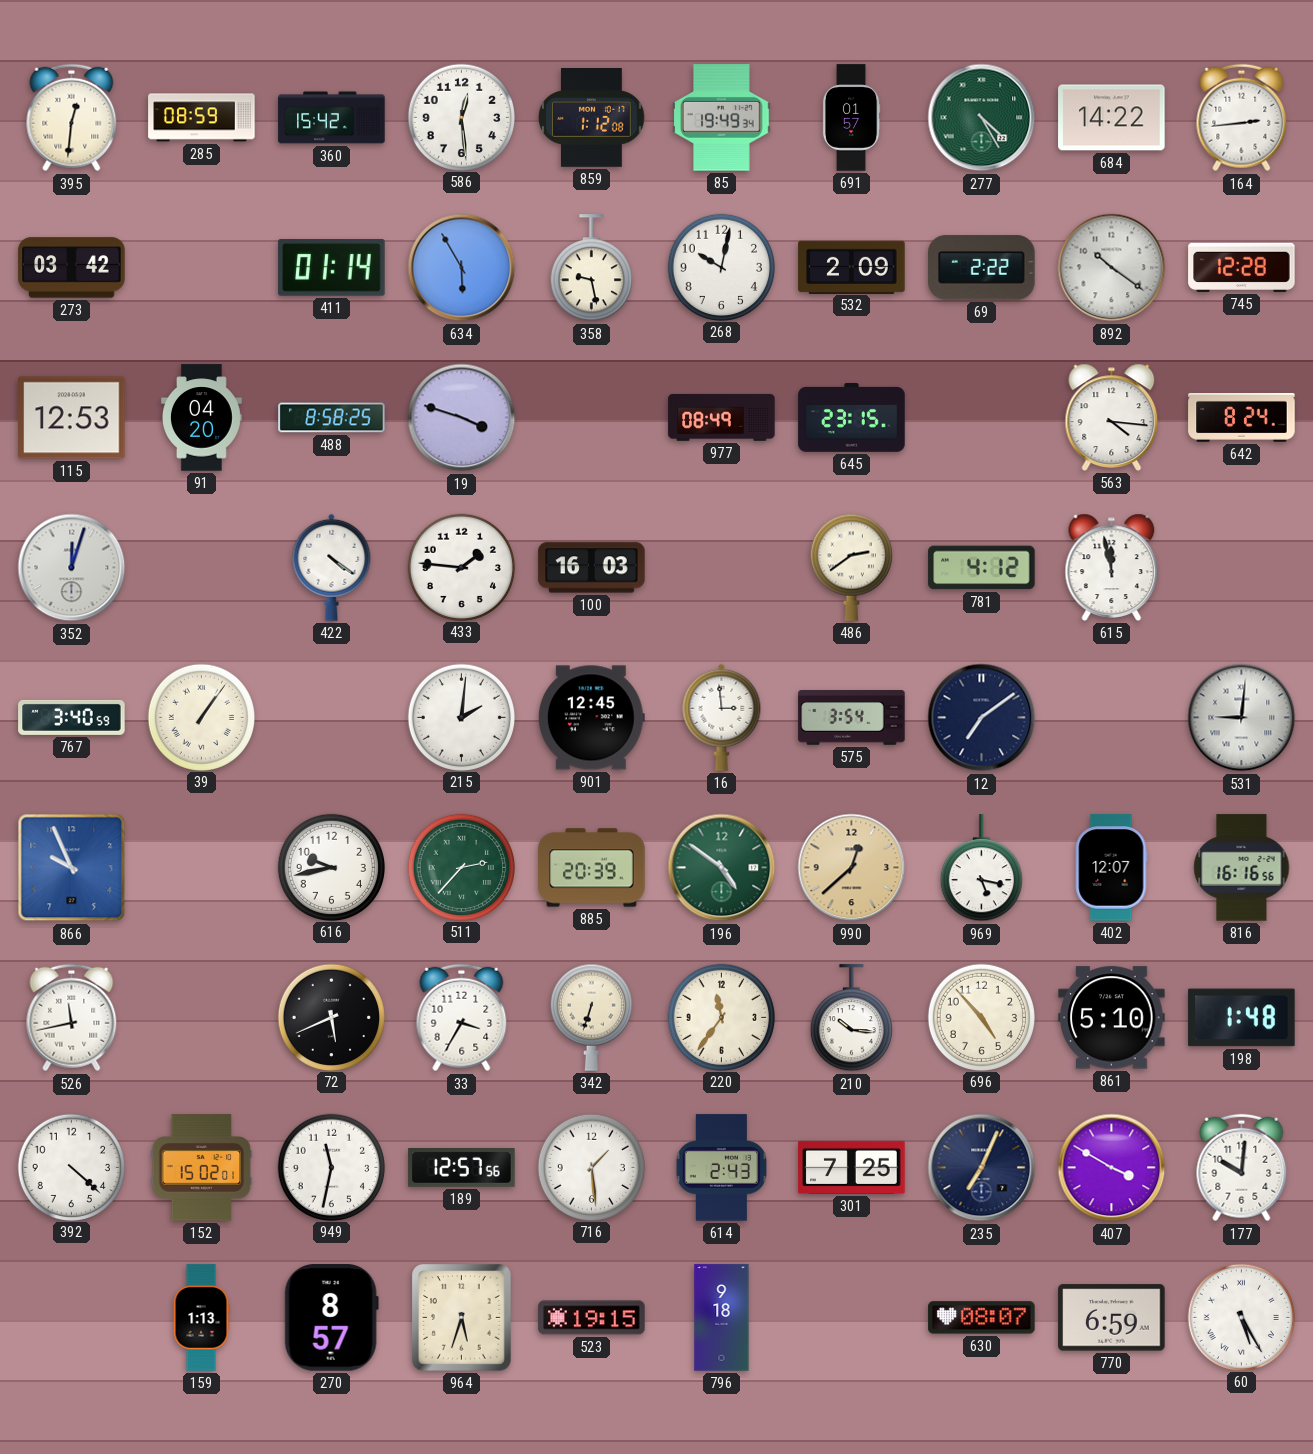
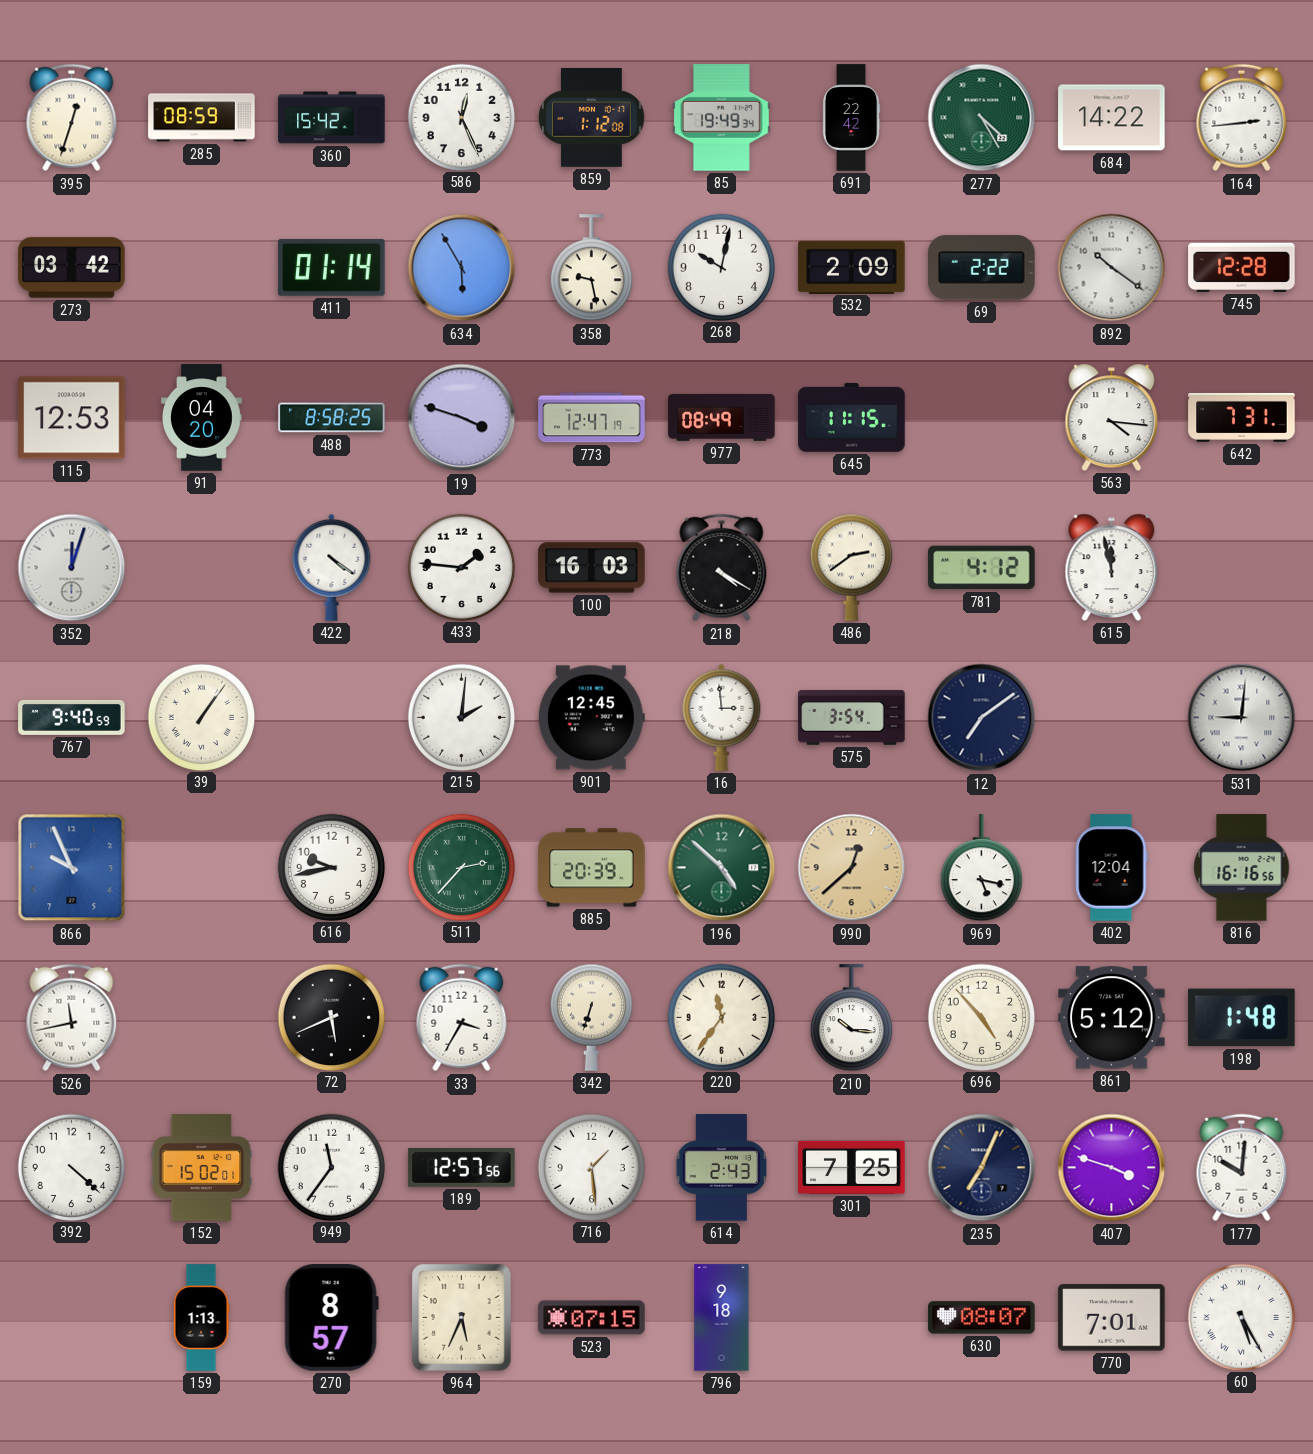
395: 12:31 -> 12:33
586: 12:29 -> 12:26
691: 01:57 -> 22:42
773: none -> 12:47
645: 23:15 -> 11:15
642: 8:24 -> 7:31
218: none -> 4:20
767: 3:40 -> 9:40
196: 4:51 -> 4:52
402: 12:07 -> 12:04
861: 5:10 -> 5:12
949: 11:32 -> 11:36
407: 3:50 -> 3:48
964: 5:33 -> 5:34
523: 19:15 -> 07:15
770: 6:59 -> 7:01
